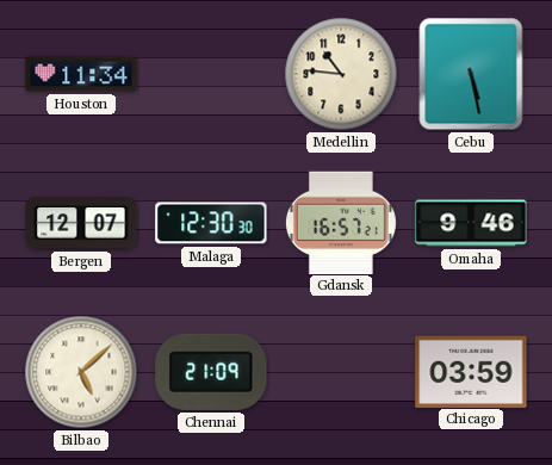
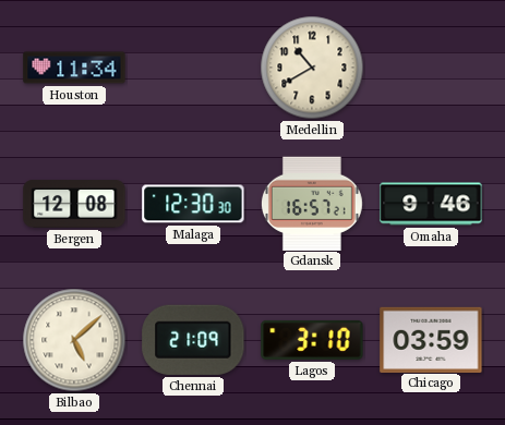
Medellin: 10:46 -> 10:40
Cebu: 5:28 -> none
Bergen: 12:07 -> 12:08
Lagos: none -> 3:10
